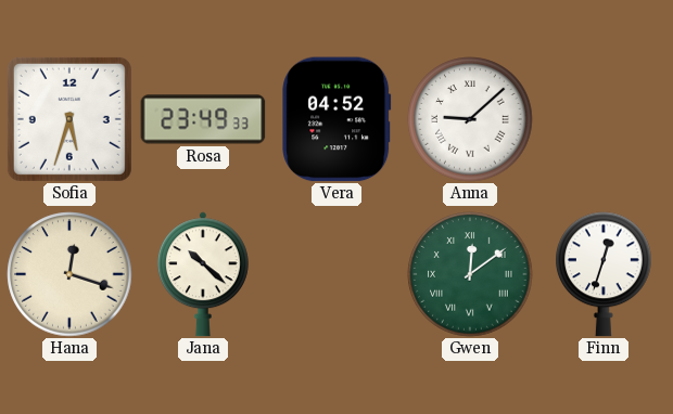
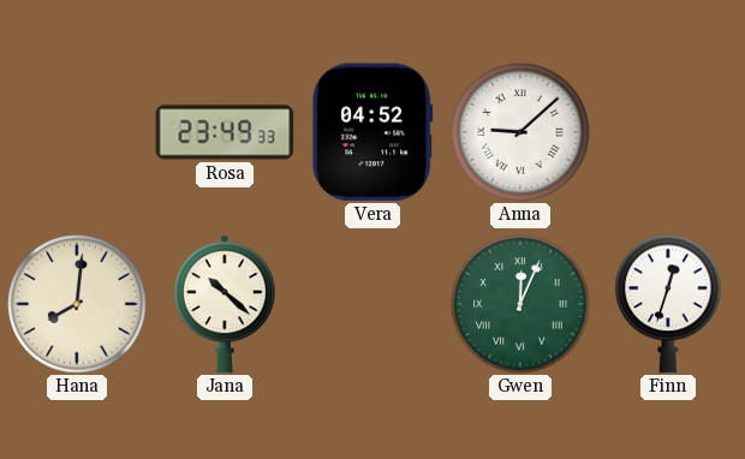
Sofia: 5:33 -> none
Hana: 12:18 -> 8:01
Gwen: 12:09 -> 12:04
